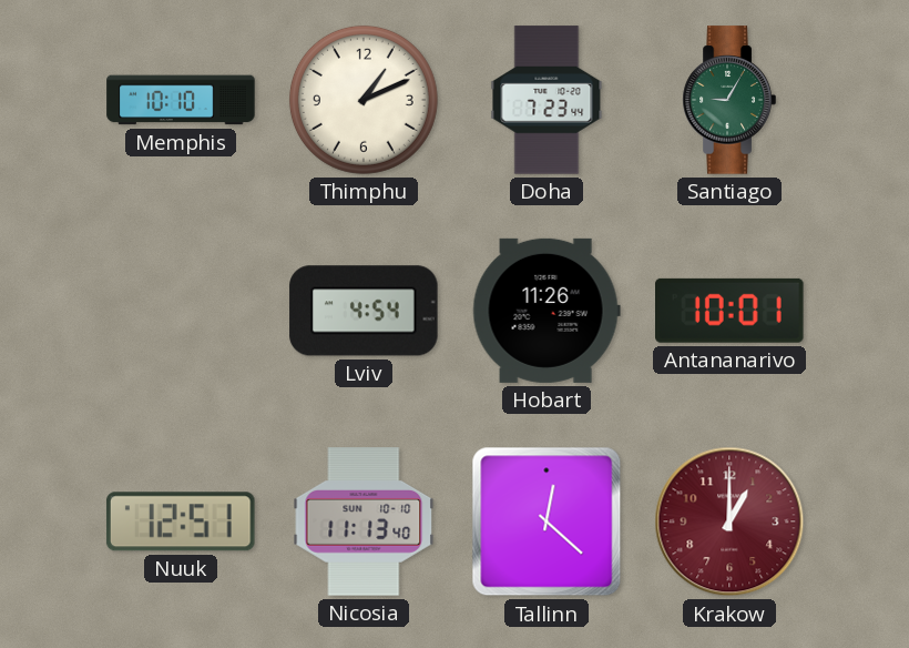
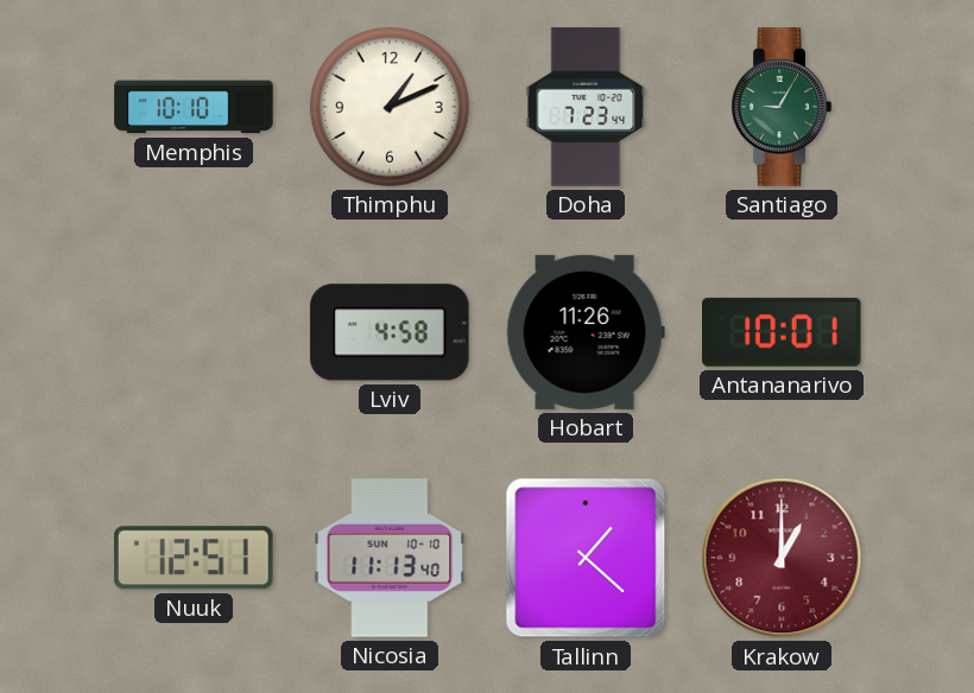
Lviv: 4:54 -> 4:58
Tallinn: 12:22 -> 1:22
